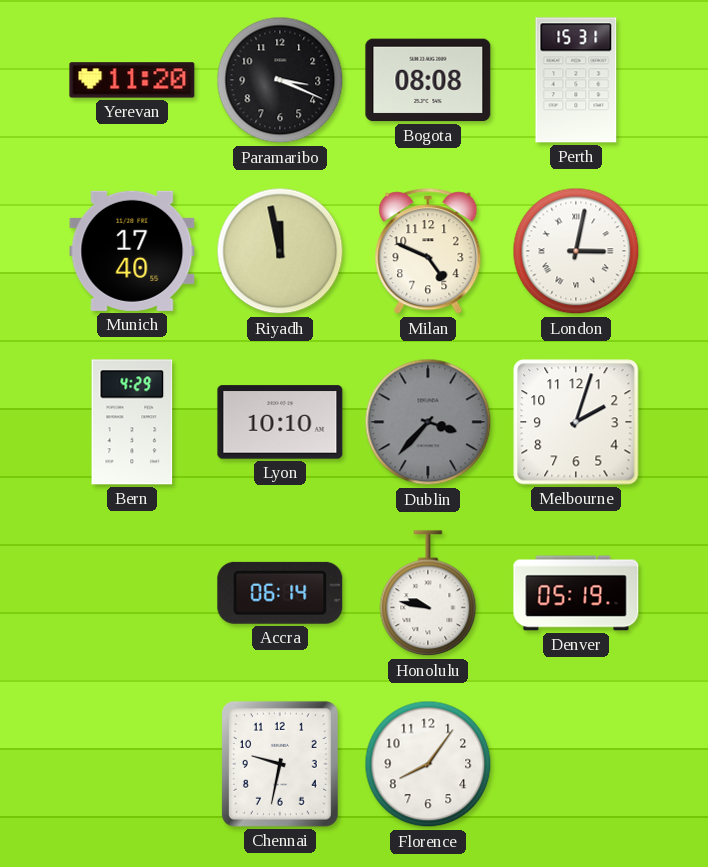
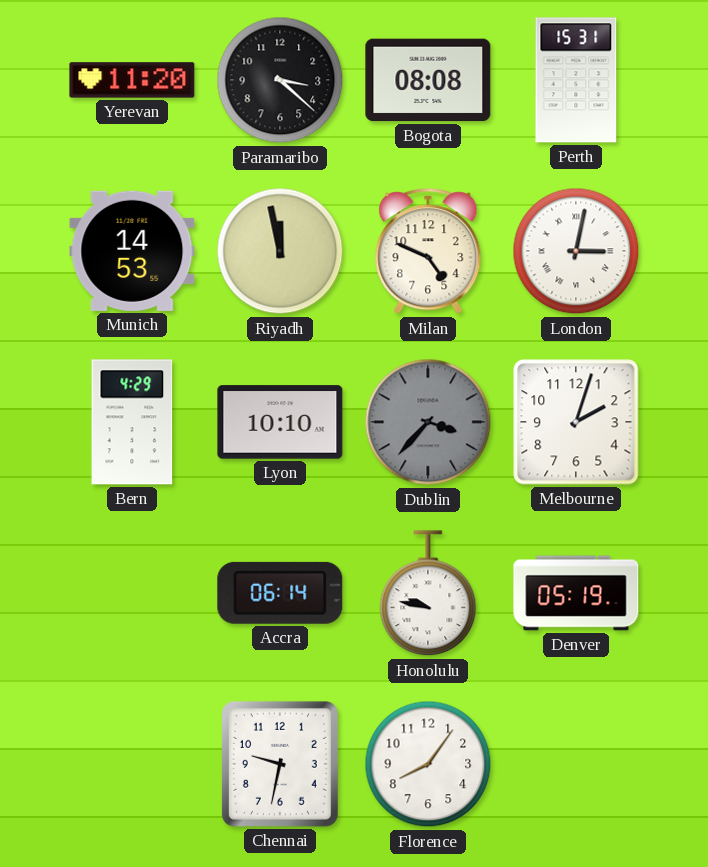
Paramaribo: 3:19 -> 3:22
Munich: 17:40 -> 14:53
